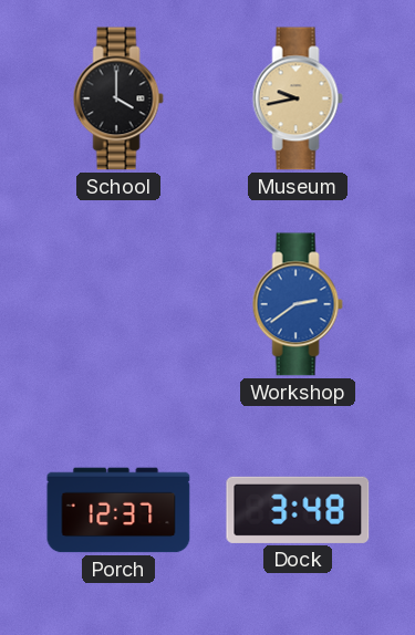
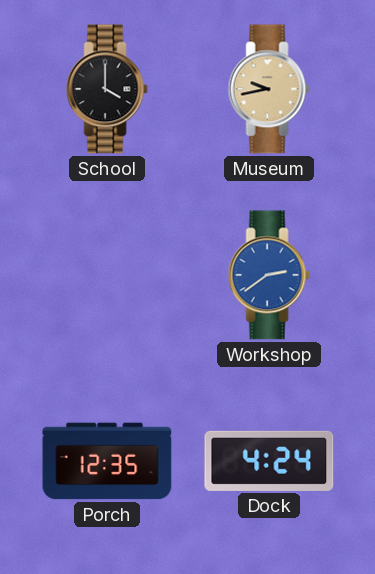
Porch: 12:37 -> 12:35
Dock: 3:48 -> 4:24
